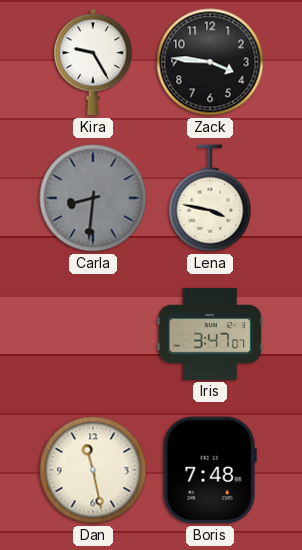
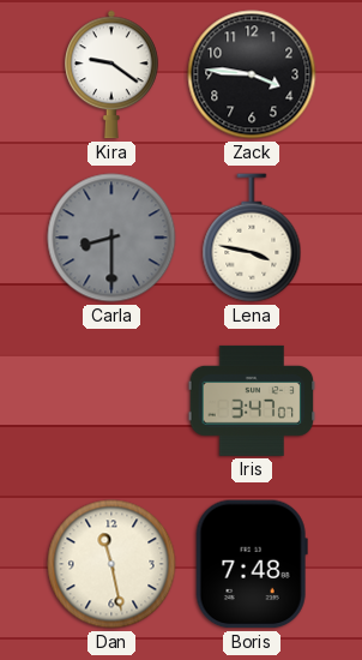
Kira: 9:25 -> 9:21
Carla: 8:31 -> 8:30
